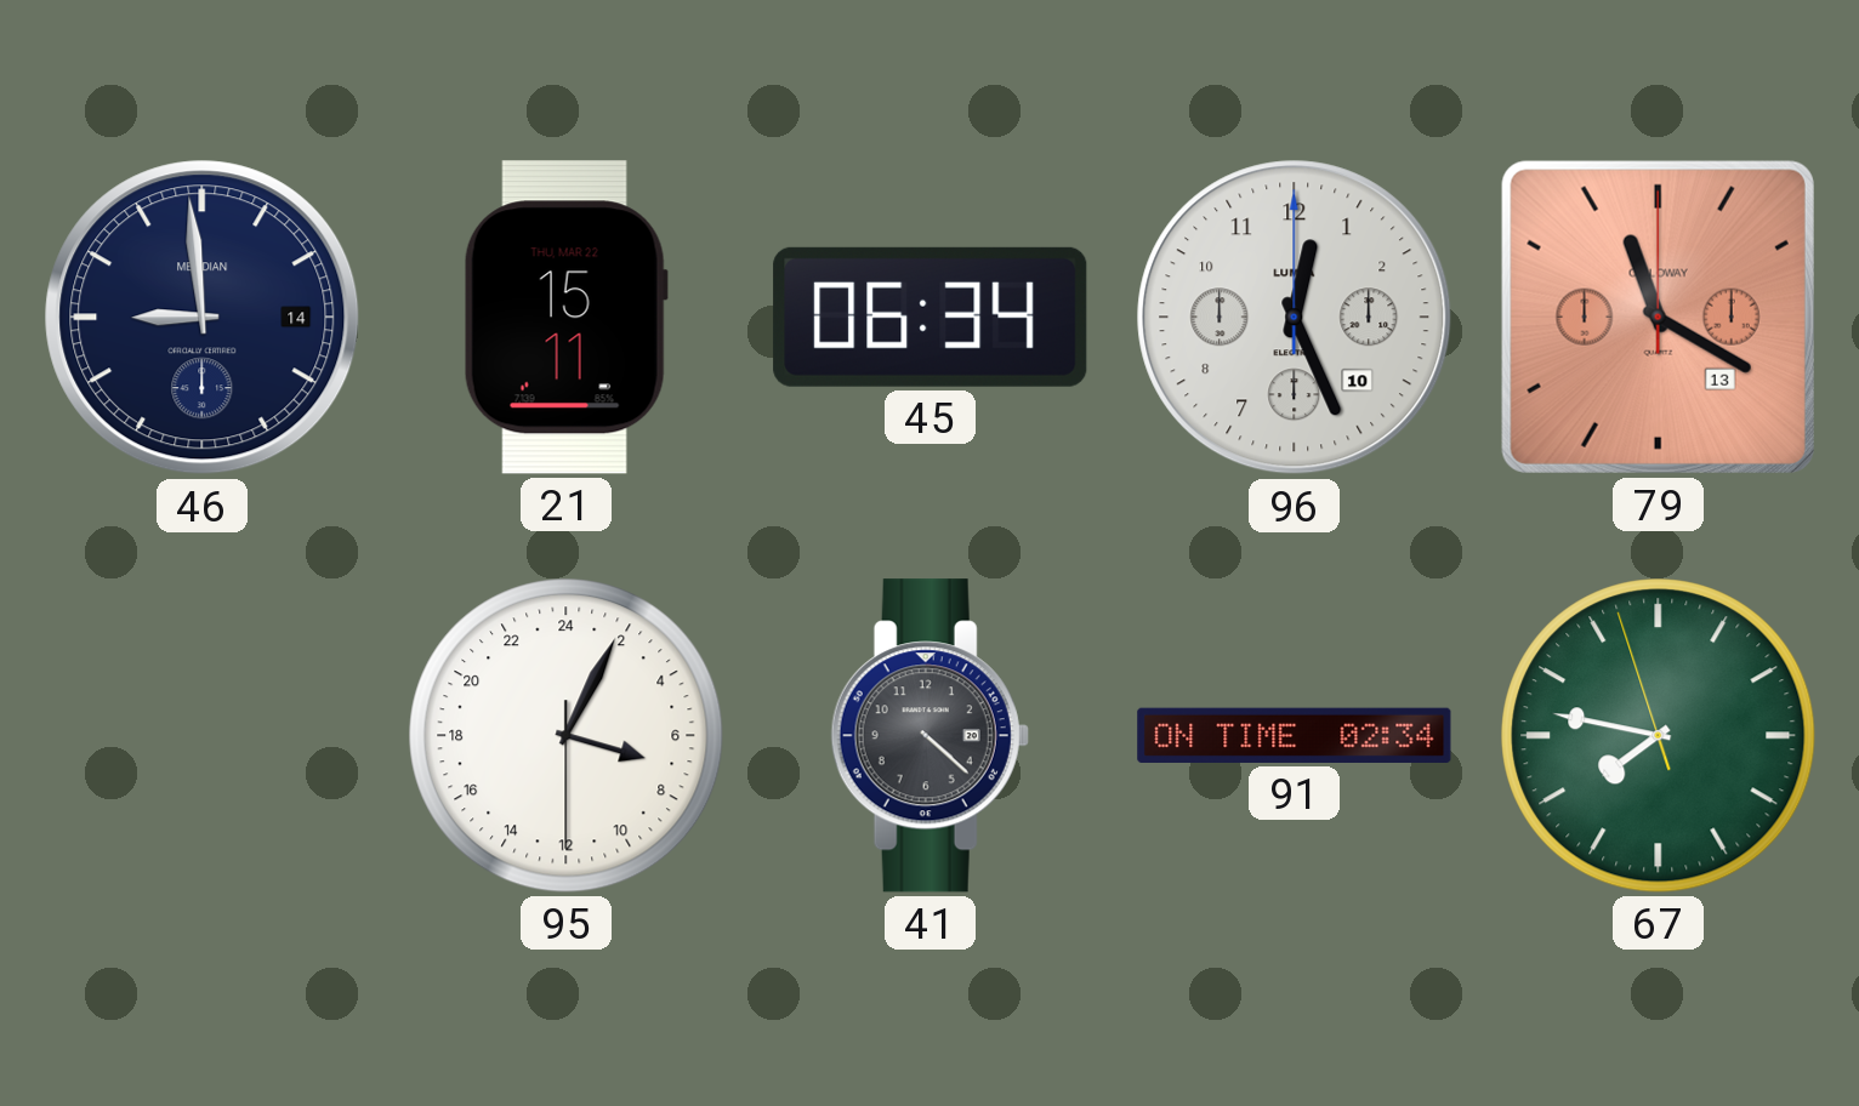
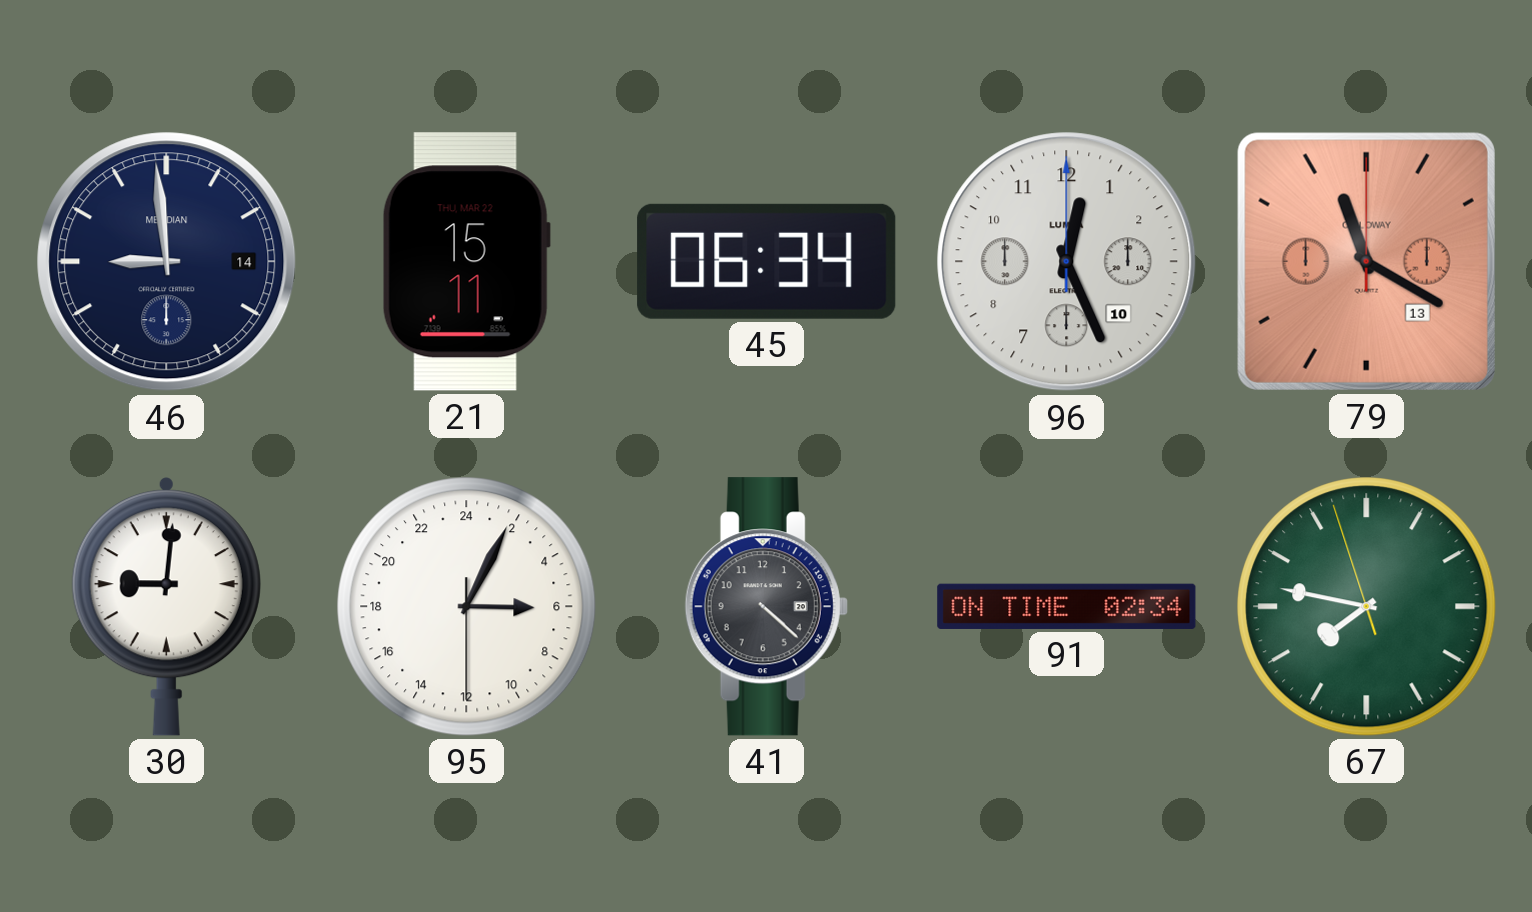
30: none -> 9:01
95: 7:04 -> 6:04
